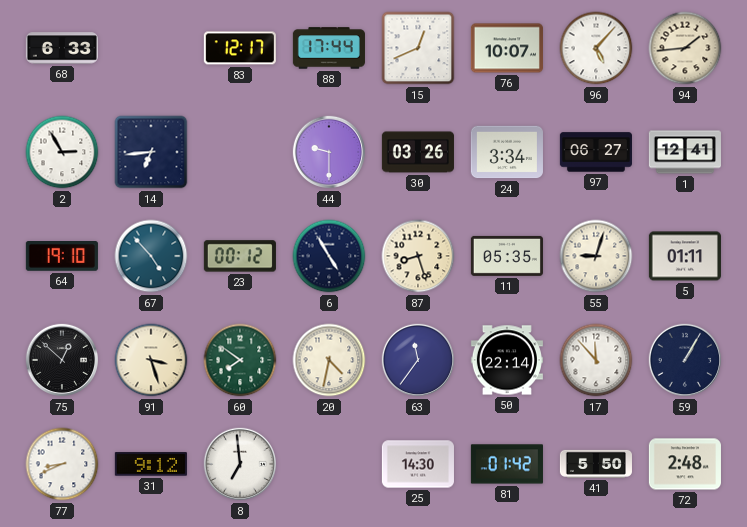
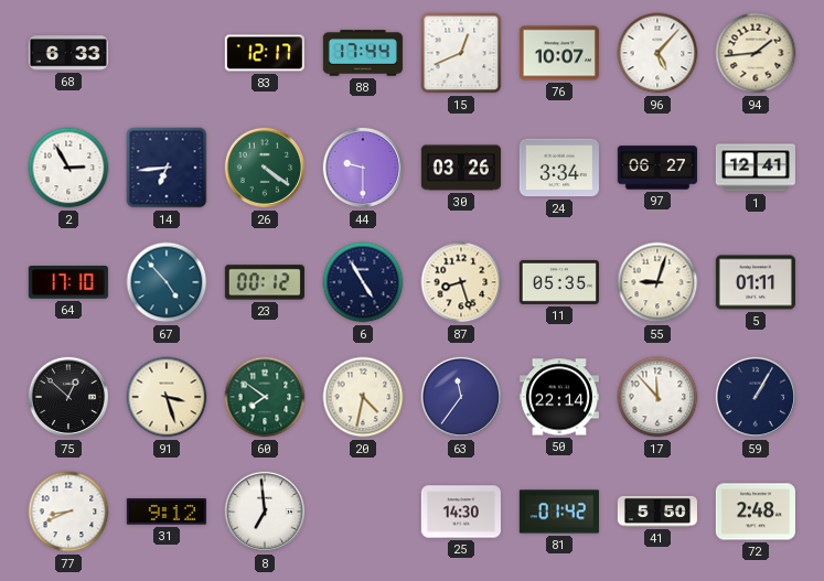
26: none -> 4:21
64: 19:10 -> 17:10
